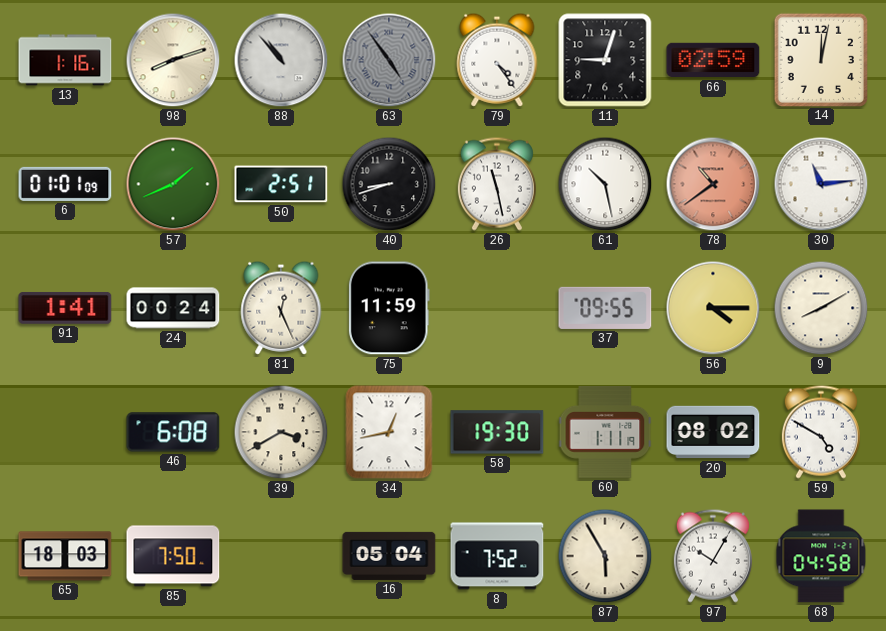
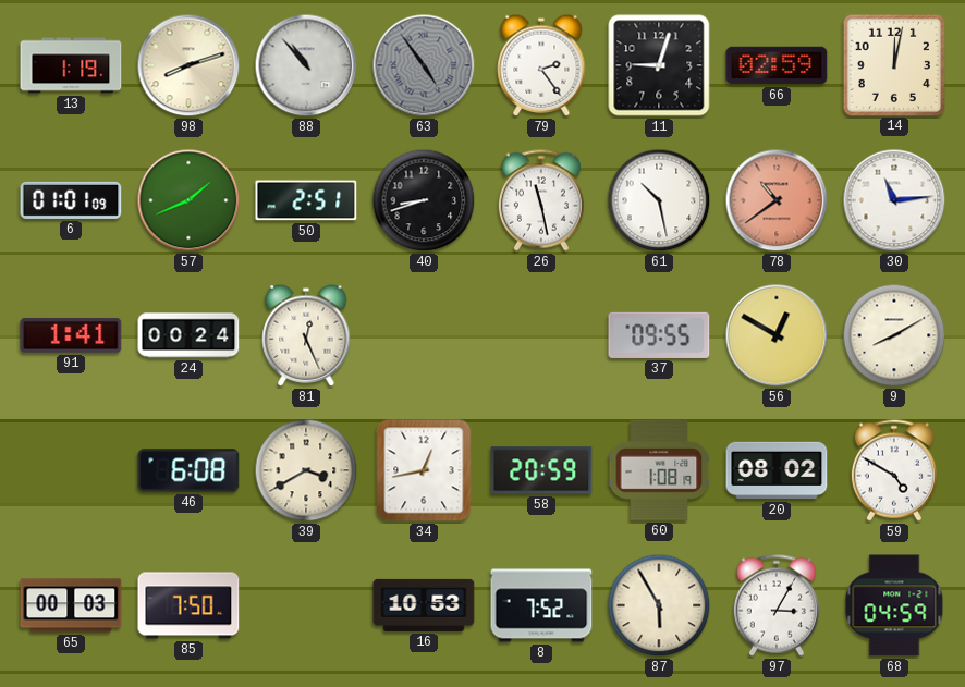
13: 1:16 -> 1:19
79: 4:24 -> 2:24
75: 11:59 -> none
56: 4:15 -> 12:50
58: 19:30 -> 20:59
60: 1:11 -> 1:08
65: 18:03 -> 00:03
16: 05:04 -> 10:53
97: 10:05 -> 3:05
68: 04:58 -> 04:59
